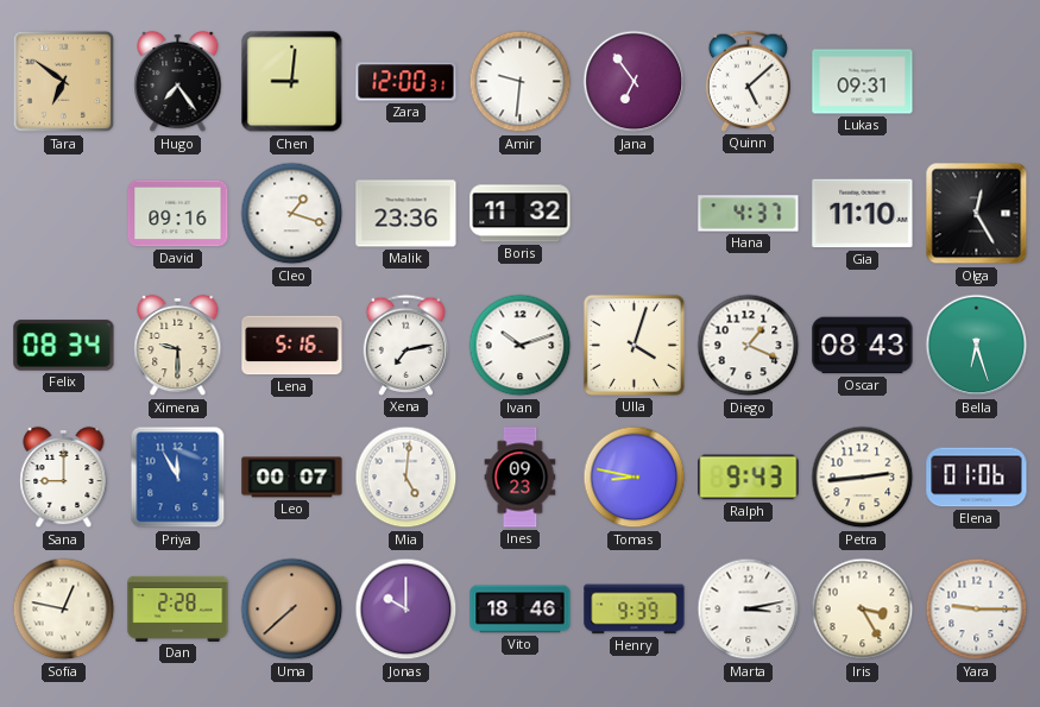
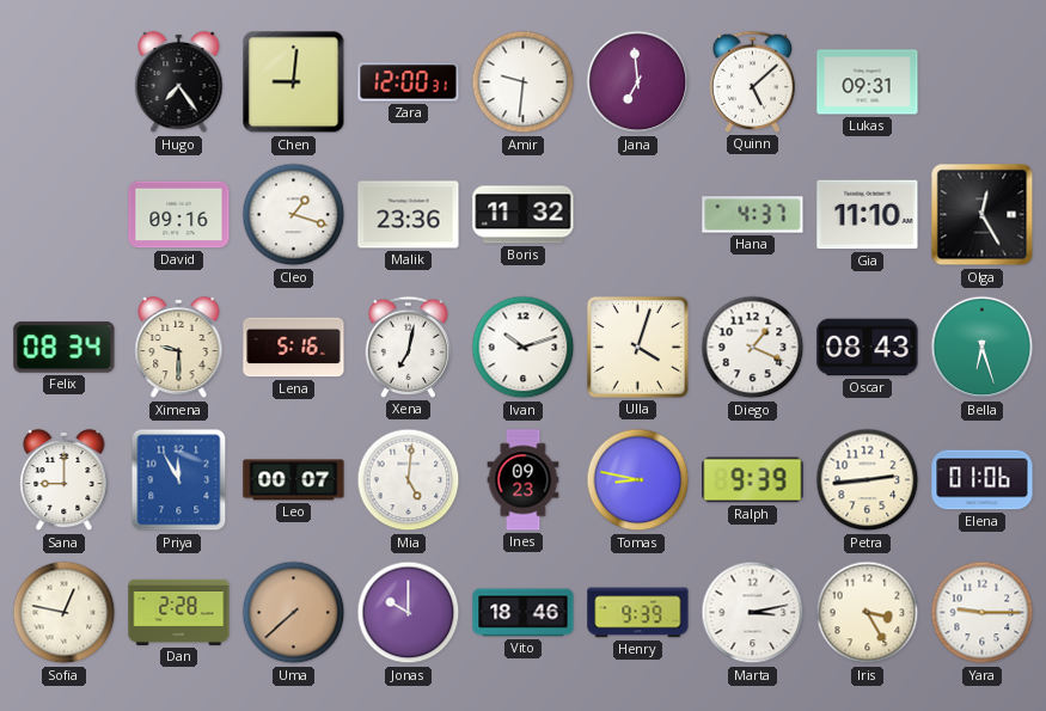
Tara: 6:51 -> none
Jana: 6:54 -> 6:59
Xena: 7:13 -> 7:02
Ralph: 9:43 -> 9:39
